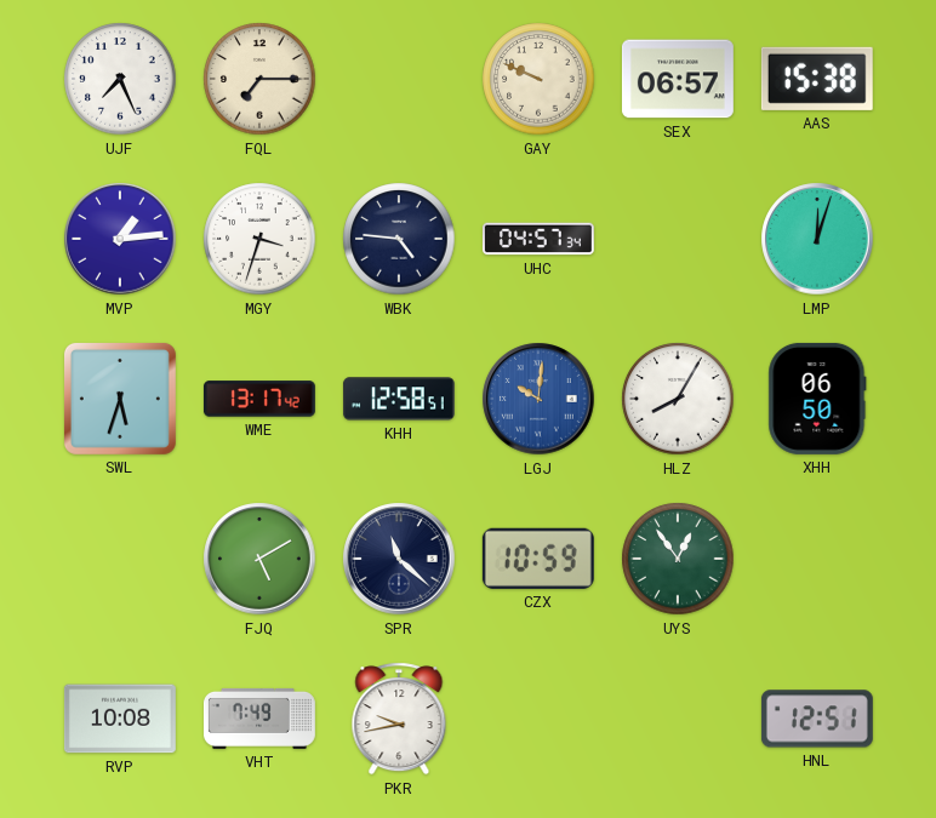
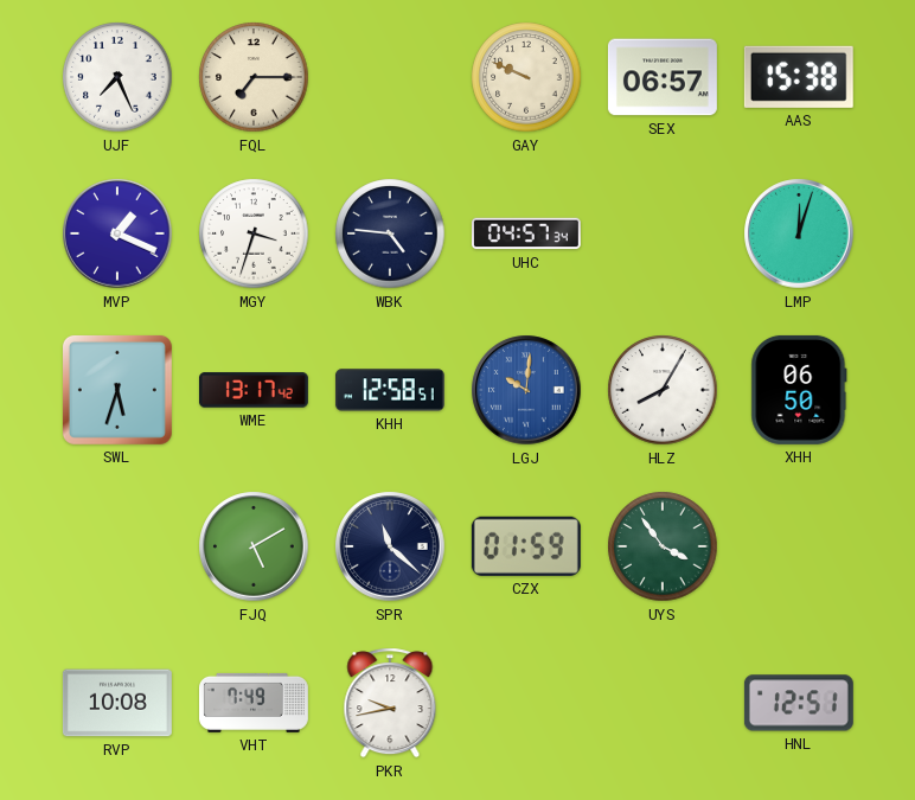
MVP: 1:14 -> 1:19
CZX: 10:59 -> 01:59
UYS: 12:54 -> 3:54
